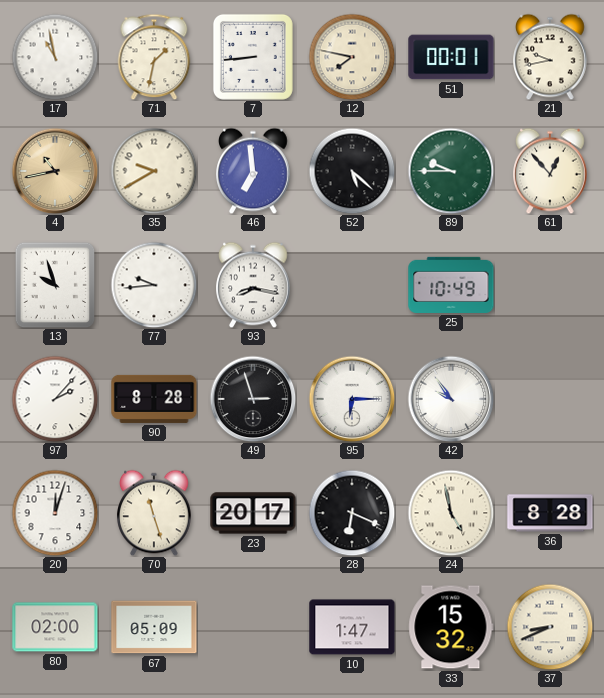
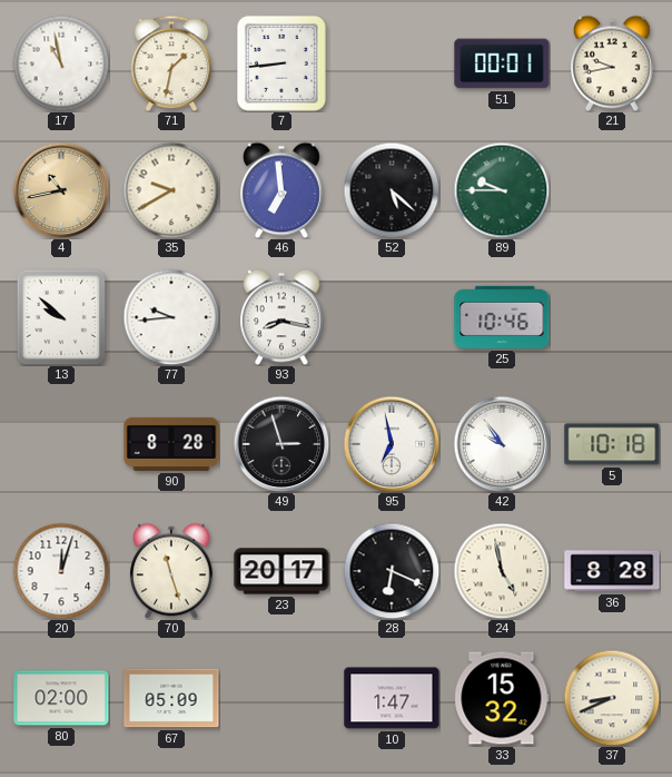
12: 7:47 -> none
61: 12:53 -> none
13: 9:57 -> 9:52
25: 10:49 -> 10:46
97: 2:07 -> none
95: 6:15 -> 6:58
5: none -> 10:18
